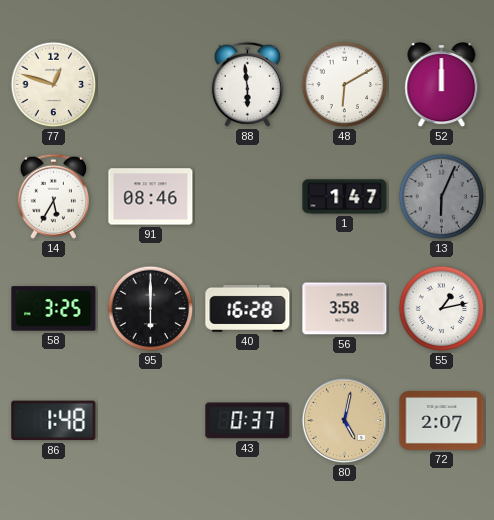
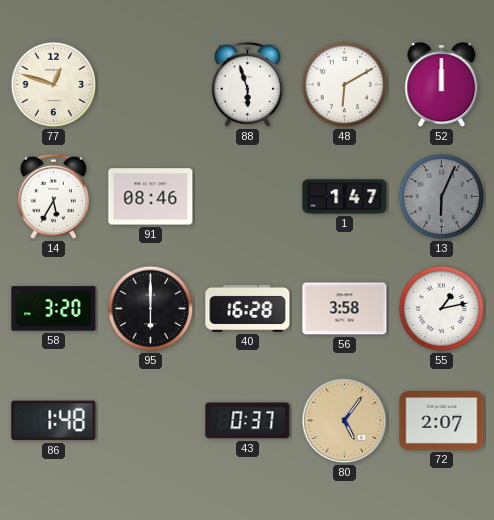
88: 5:59 -> 5:57
58: 3:25 -> 3:20
80: 5:02 -> 5:06
